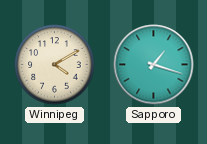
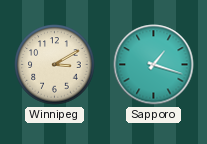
Winnipeg: 4:10 -> 3:10
